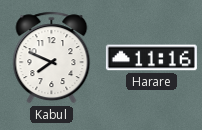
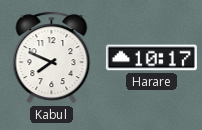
Harare: 11:16 -> 10:17
